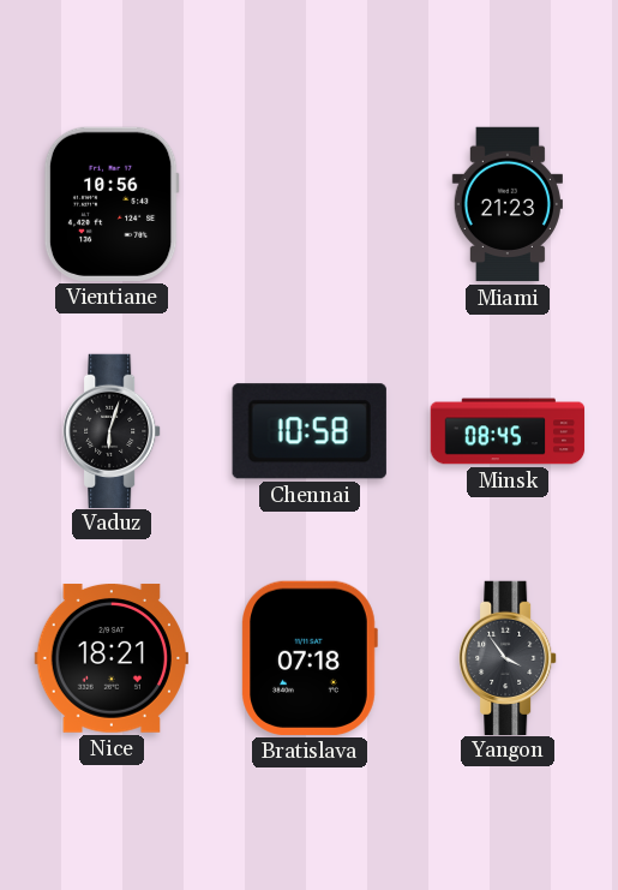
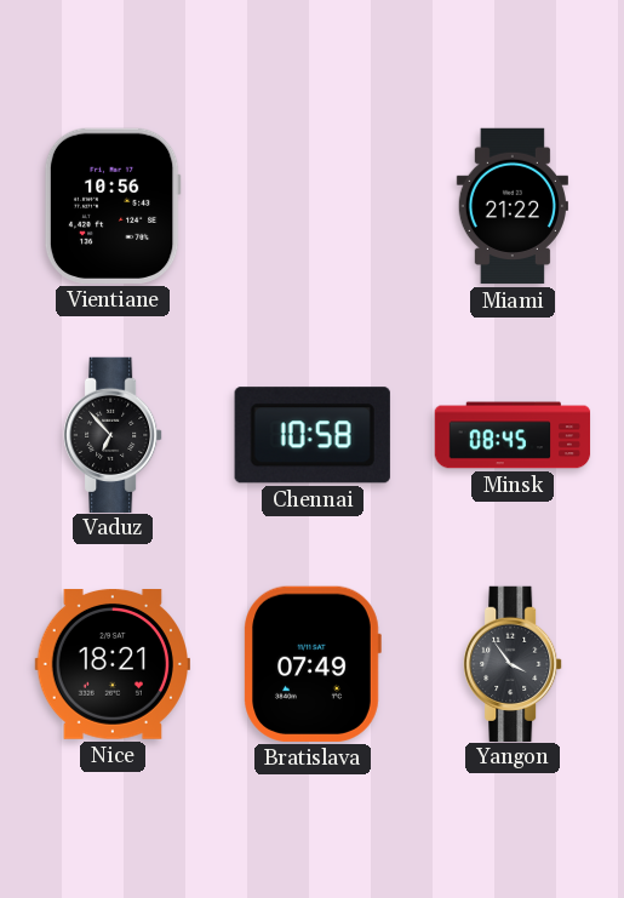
Miami: 21:23 -> 21:22
Vaduz: 6:03 -> 6:53
Bratislava: 07:18 -> 07:49
